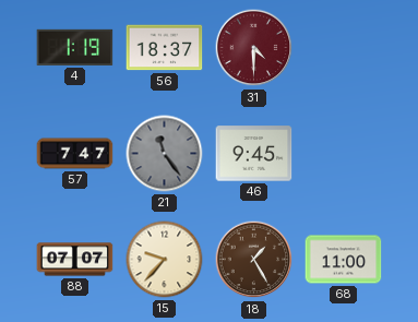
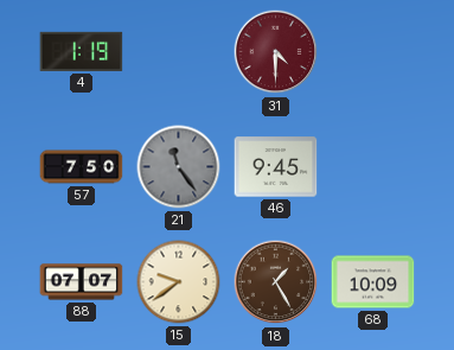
56: 18:37 -> none
57: 7:47 -> 7:50
15: 9:37 -> 9:39
68: 11:00 -> 10:09
